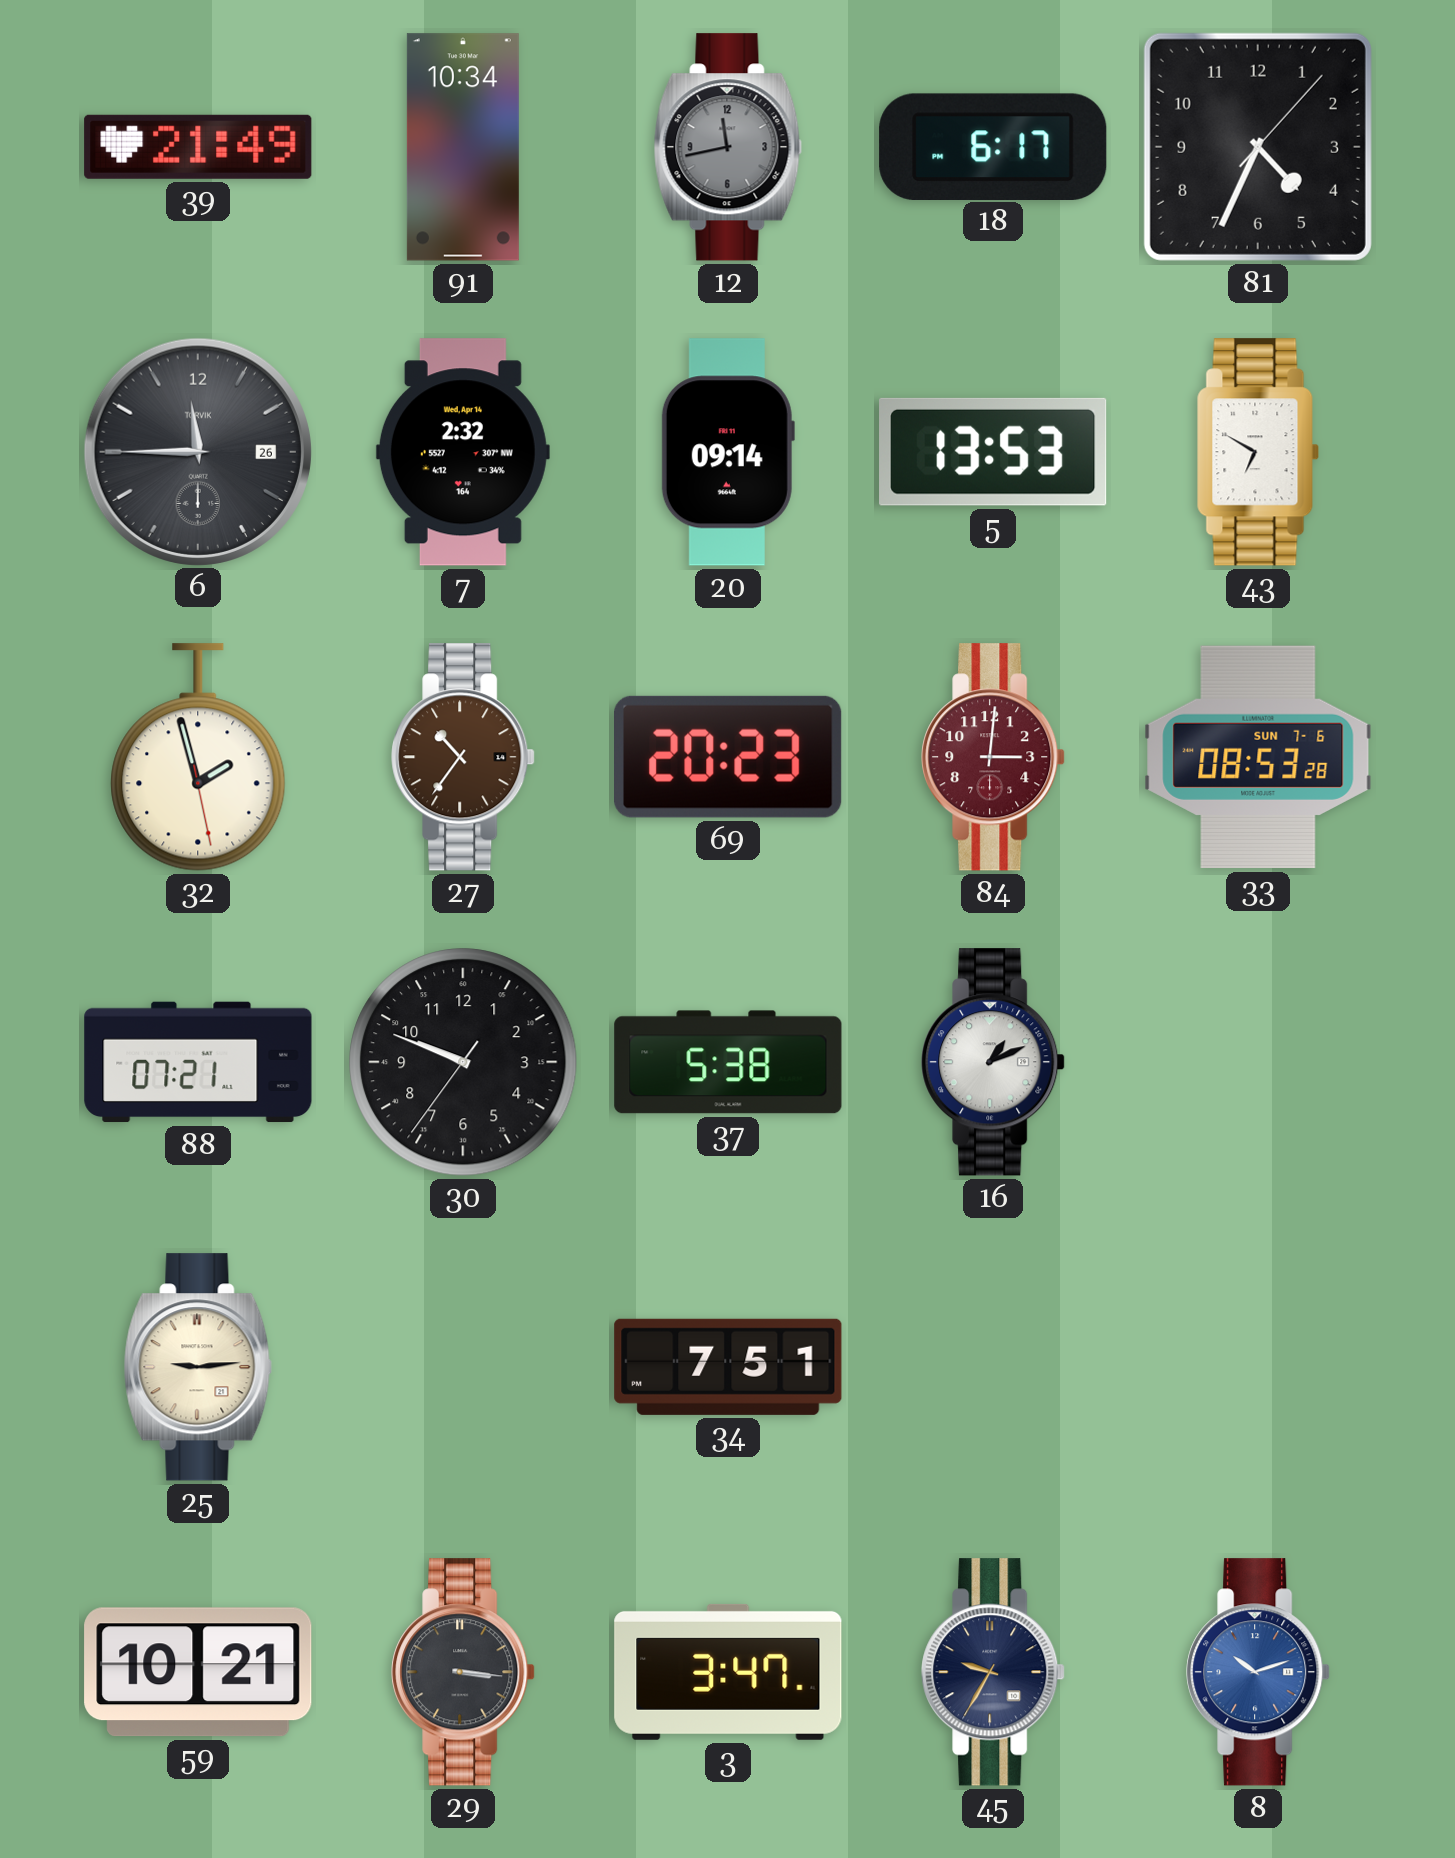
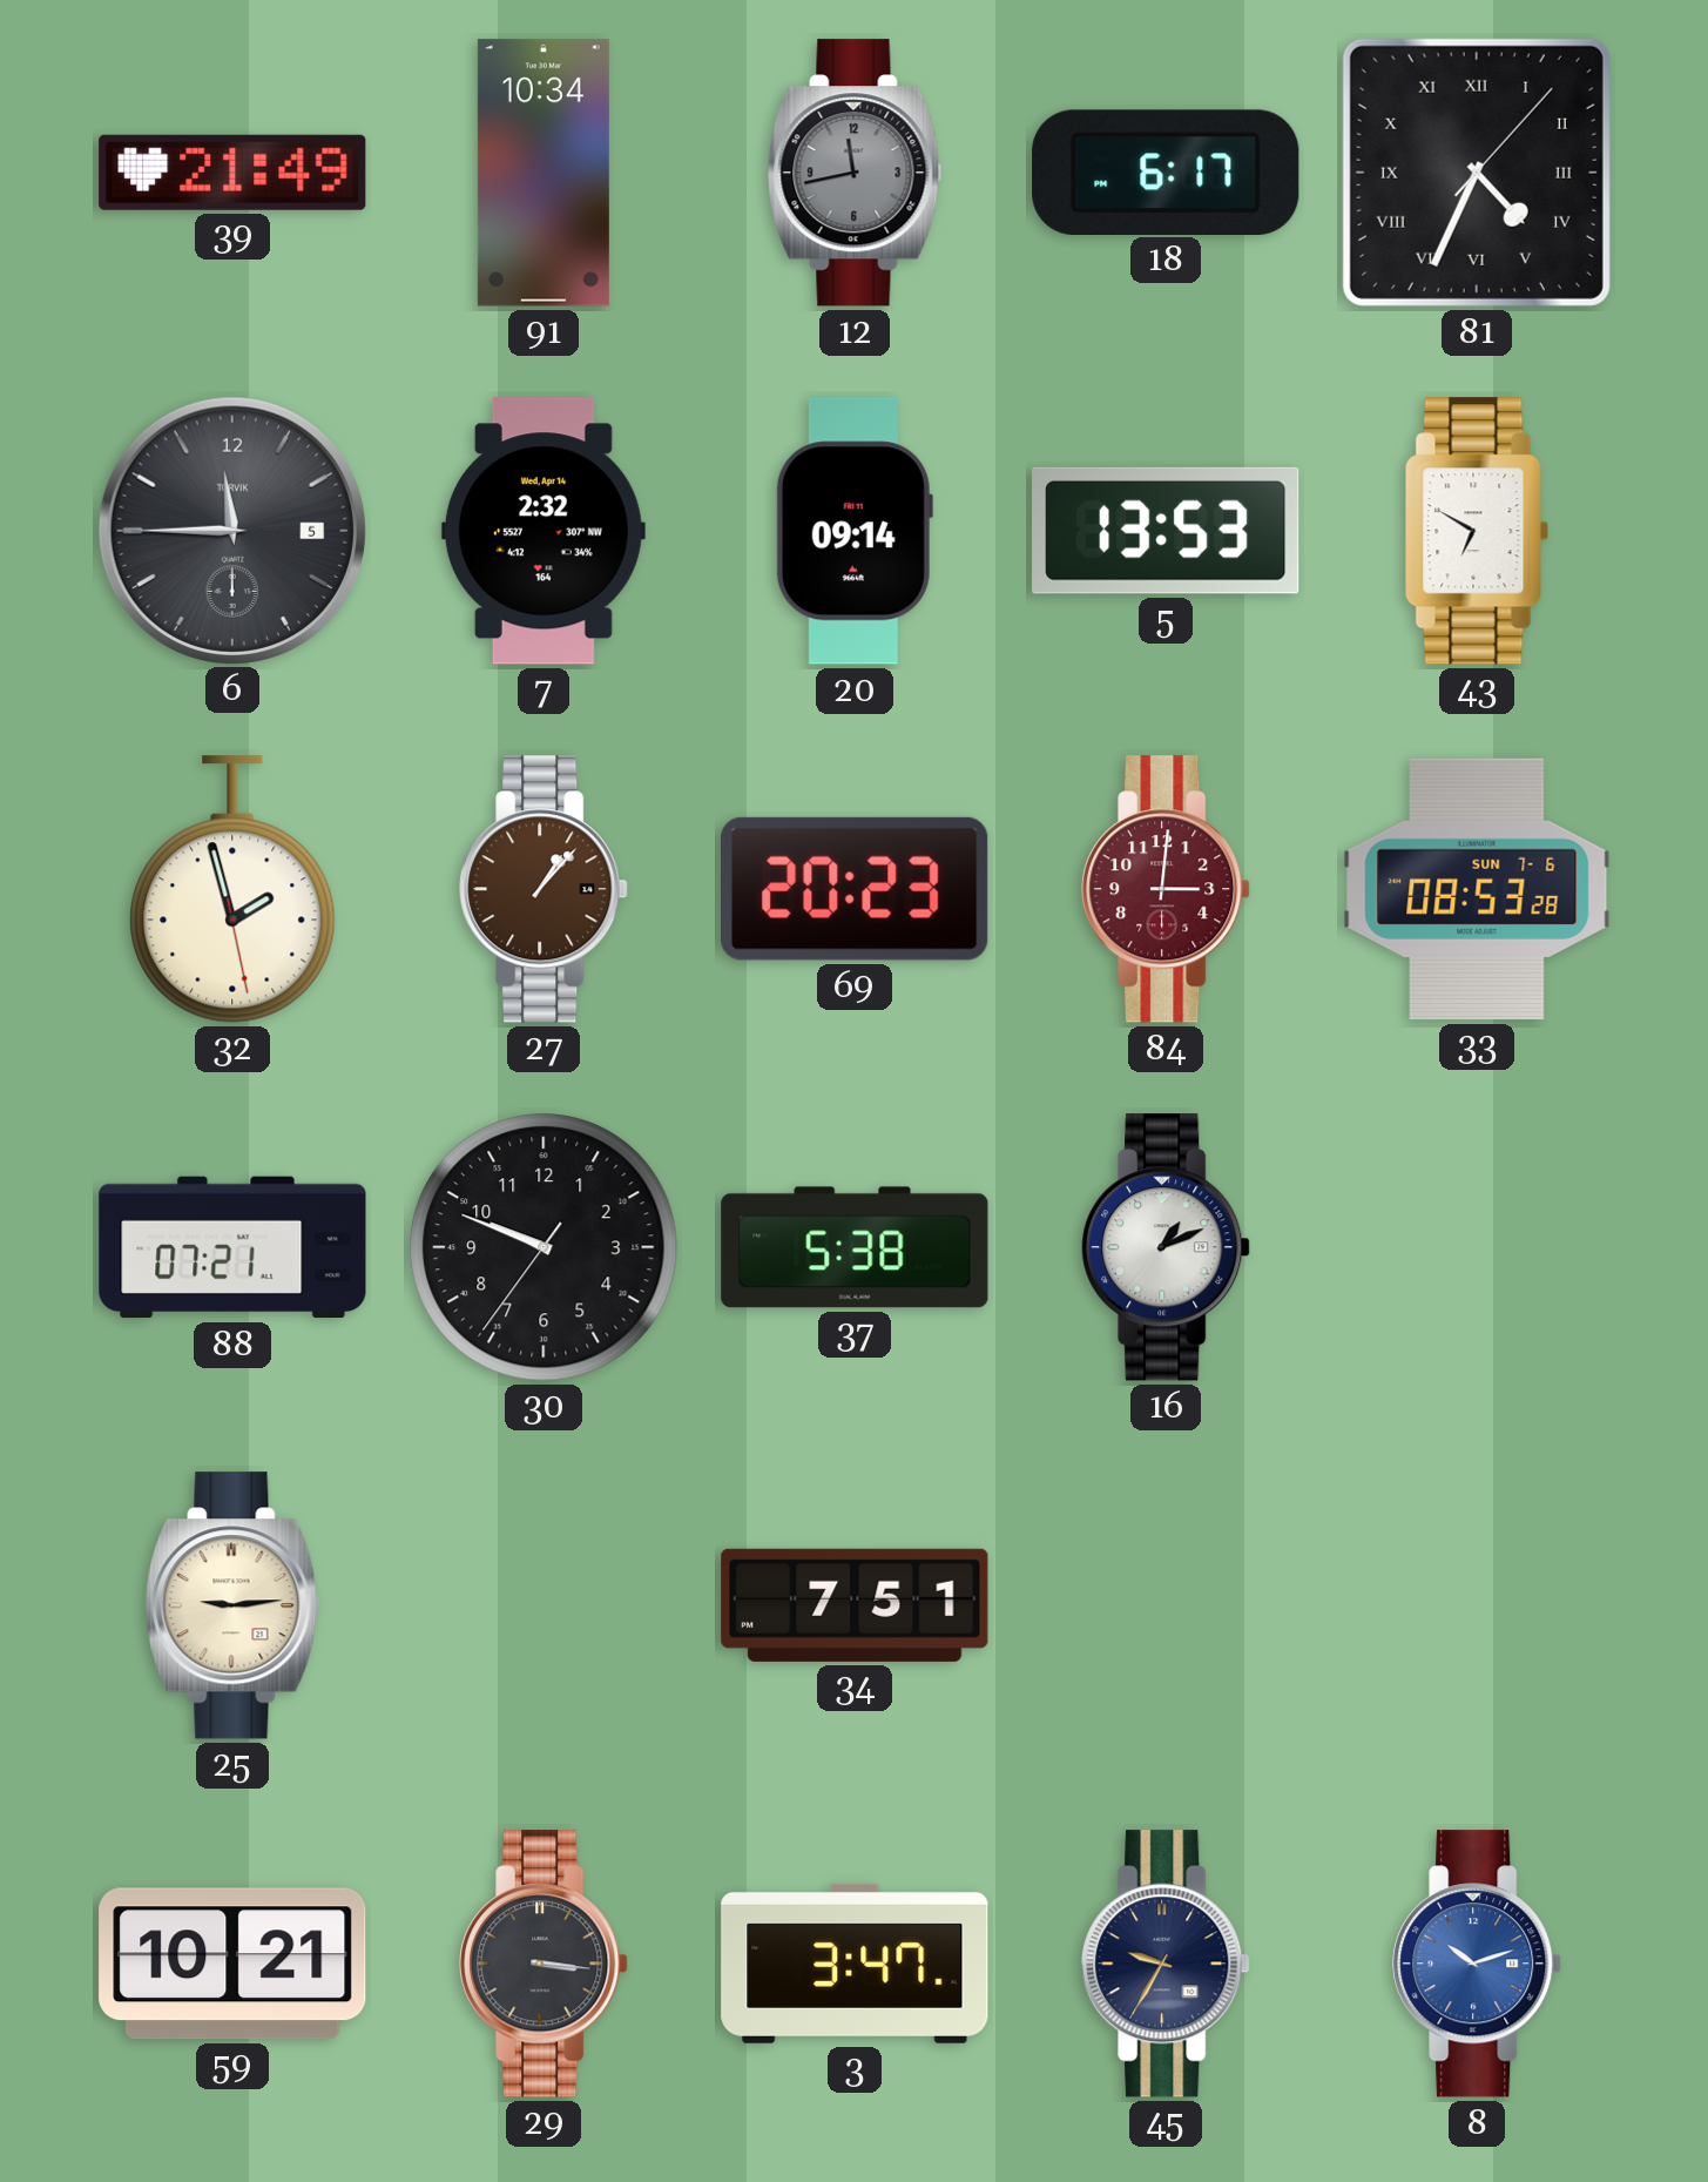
81 numerals: Arabic -> Roman
6 date: 26 -> 5
27: 10:36 -> 1:07
